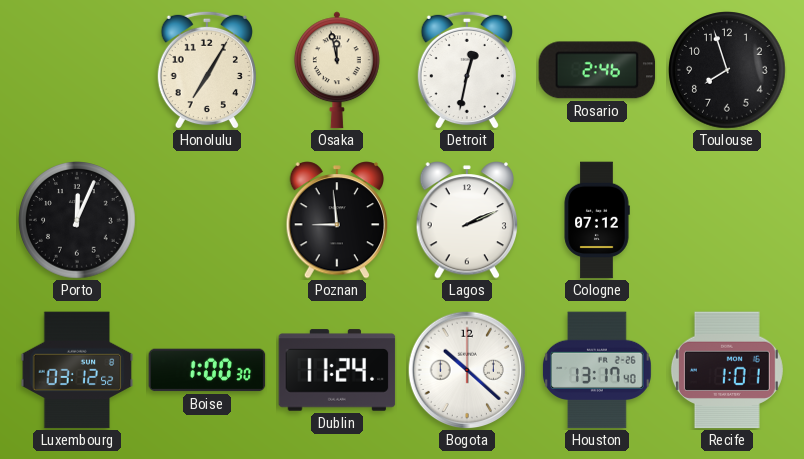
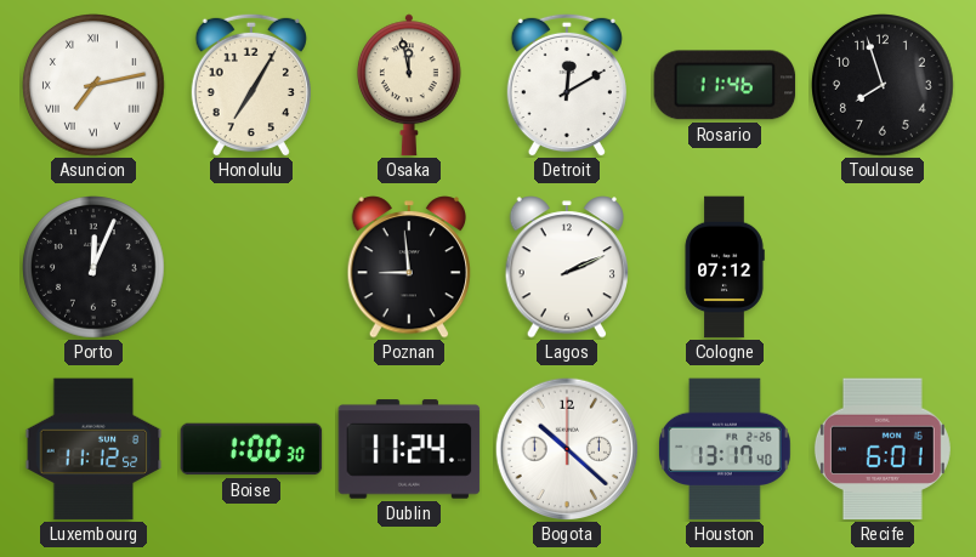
Asuncion: none -> 7:13
Detroit: 12:32 -> 12:10
Rosario: 2:46 -> 11:46
Luxembourg: 03:12 -> 11:12
Recife: 1:01 -> 6:01
